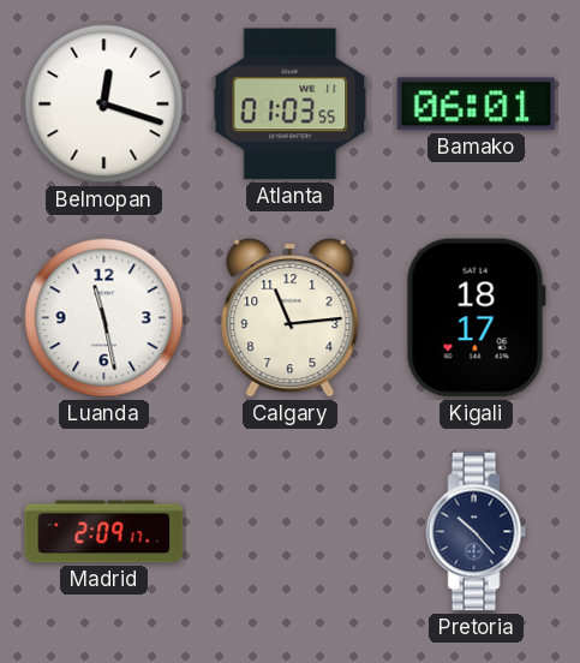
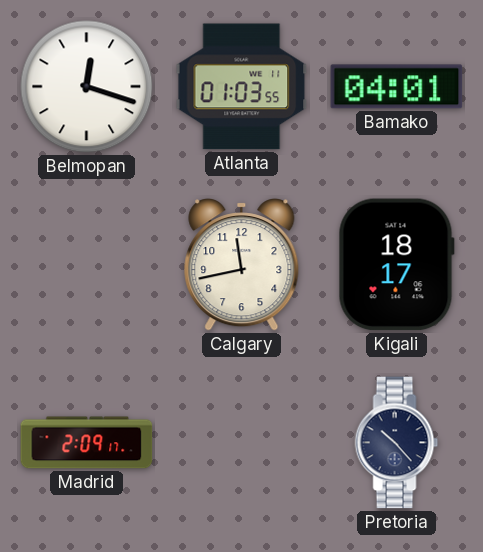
Bamako: 06:01 -> 04:01
Luanda: 11:28 -> none
Calgary: 11:14 -> 11:43
